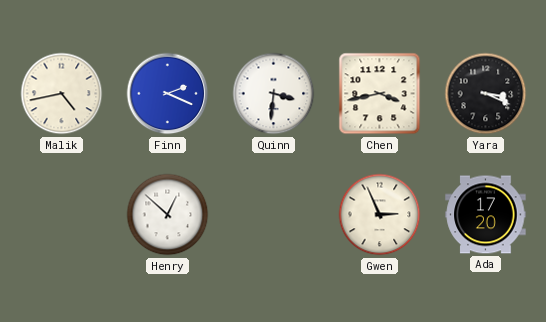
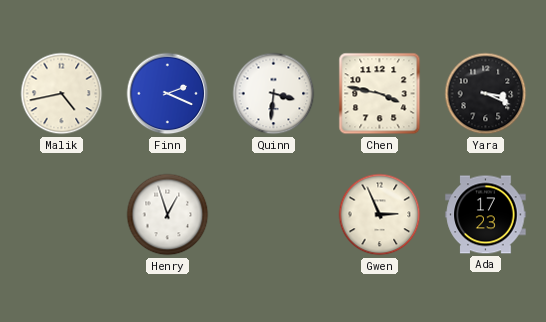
Chen: 3:43 -> 3:47
Henry: 12:52 -> 12:57
Ada: 17:20 -> 17:23
